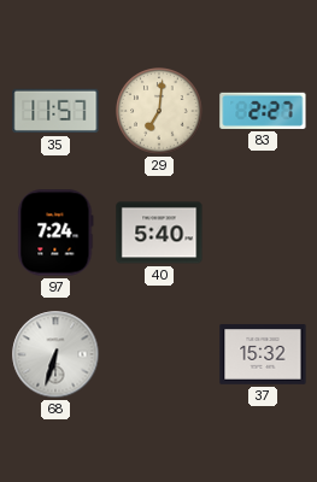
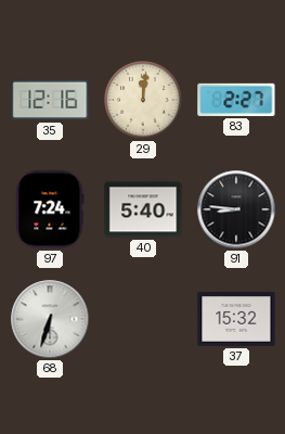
35: 11:57 -> 12:16
29: 7:01 -> 12:01
91: none -> 8:46
